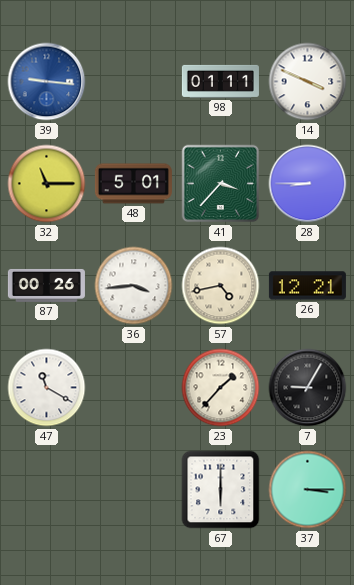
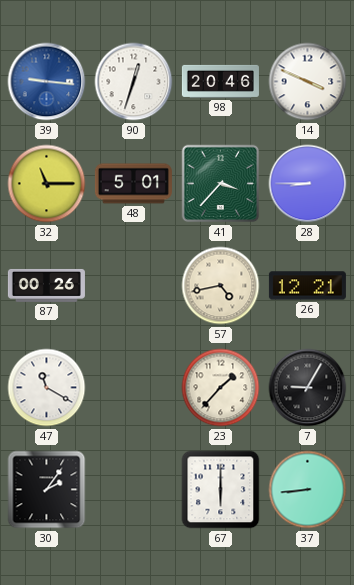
90: none -> 12:33
98: 01:11 -> 20:46
36: 3:44 -> none
30: none -> 2:06
37: 3:15 -> 8:44
